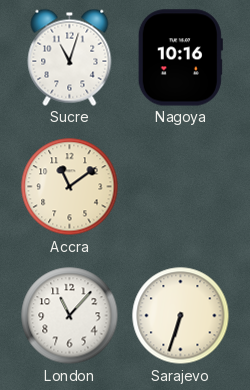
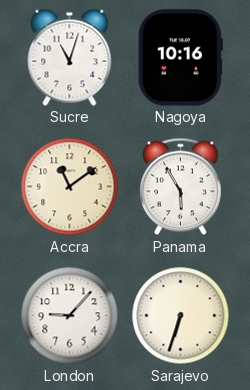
Panama: none -> 5:55
London: 11:07 -> 9:07
